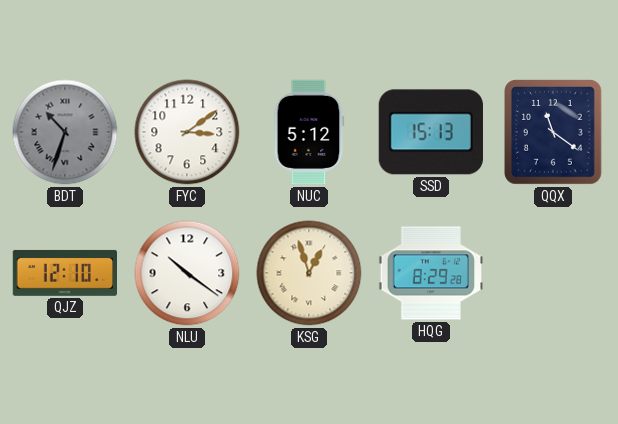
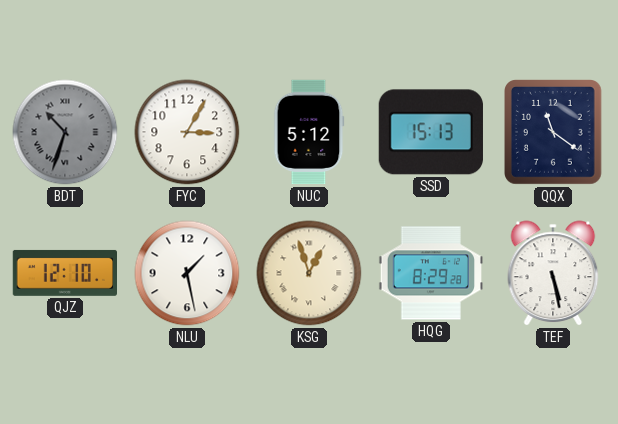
FYC: 3:09 -> 3:05
NLU: 10:21 -> 1:28
TEF: none -> 5:28
